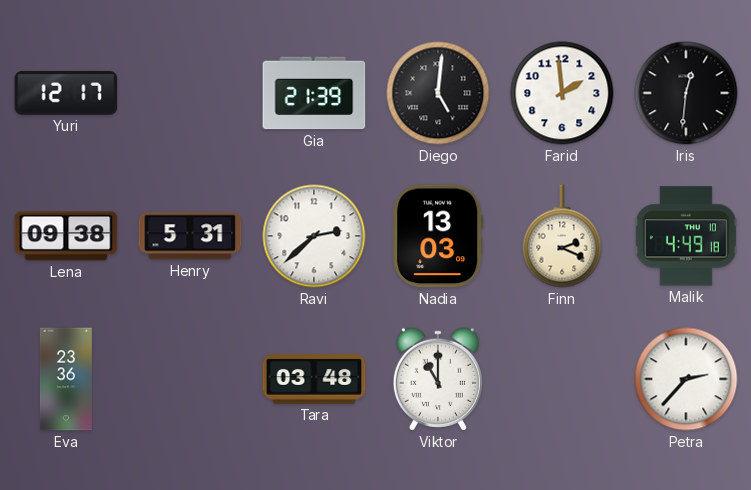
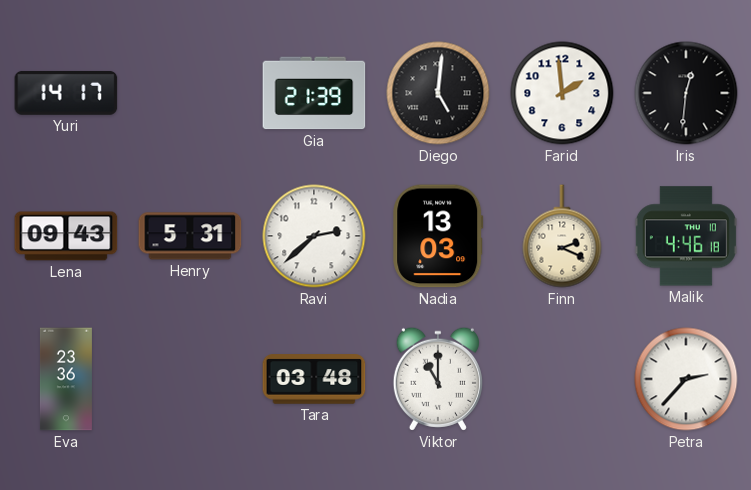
Yuri: 12:17 -> 14:17
Lena: 09:38 -> 09:43
Malik: 4:49 -> 4:46
